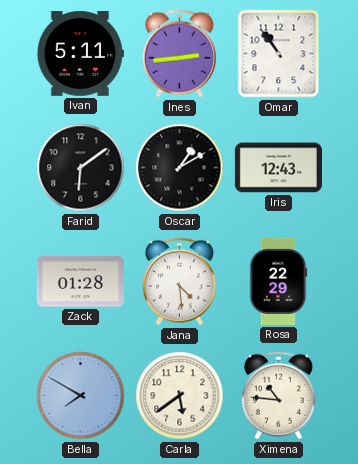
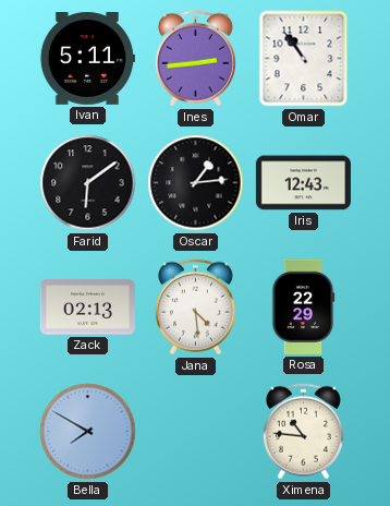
Oscar: 1:10 -> 1:14
Zack: 01:28 -> 02:13
Carla: 5:39 -> none
